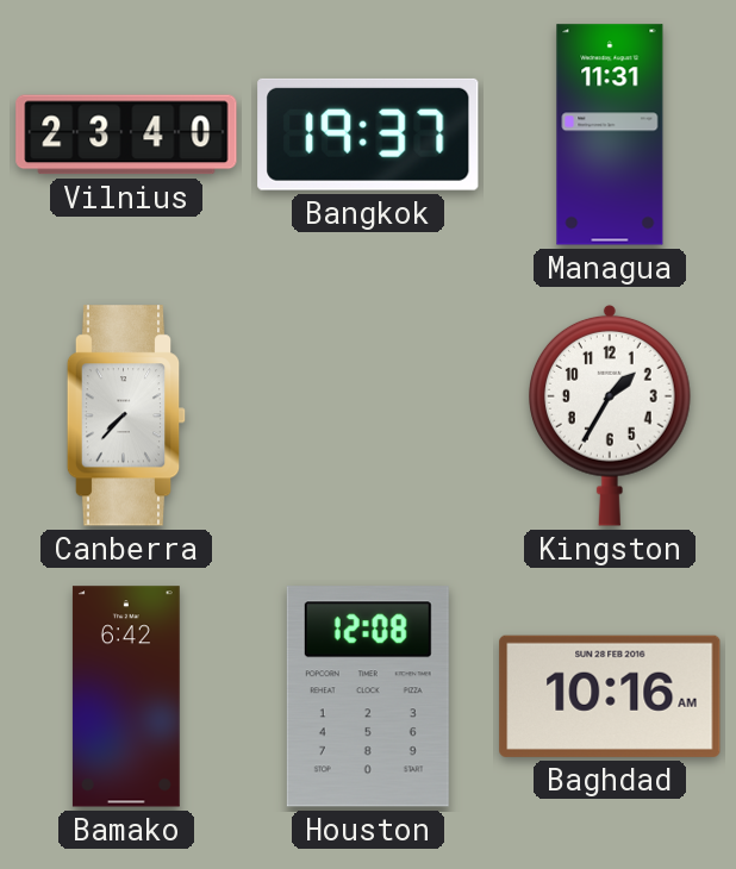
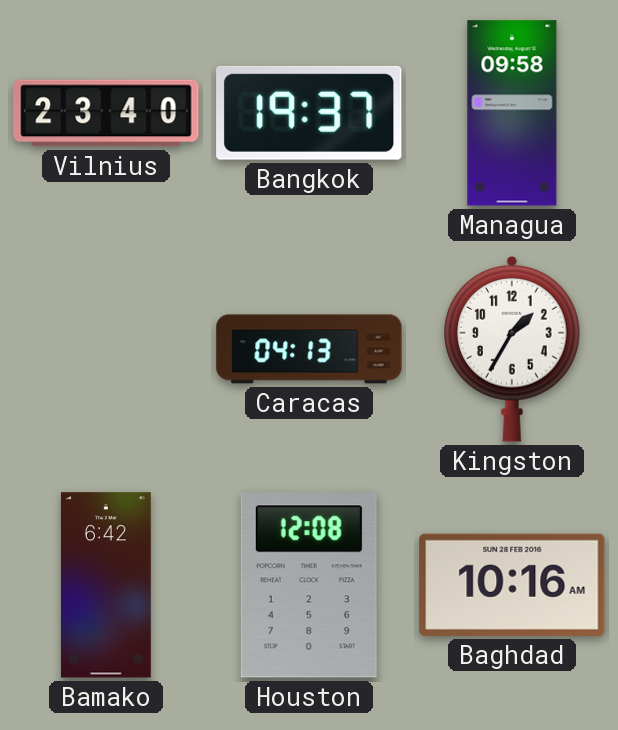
Managua: 11:31 -> 09:58
Canberra: 7:37 -> none
Caracas: none -> 04:13
